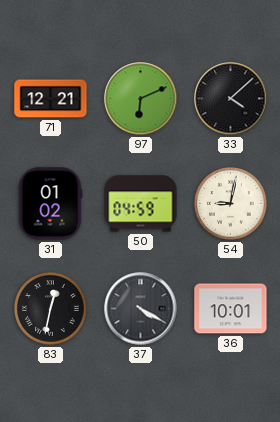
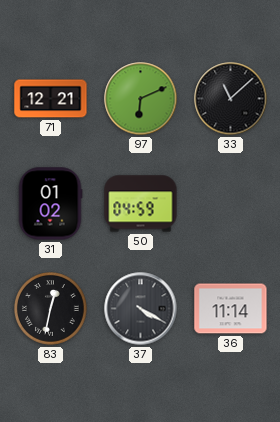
33: 4:08 -> 11:08
54: 9:02 -> none
36: 10:01 -> 11:14
